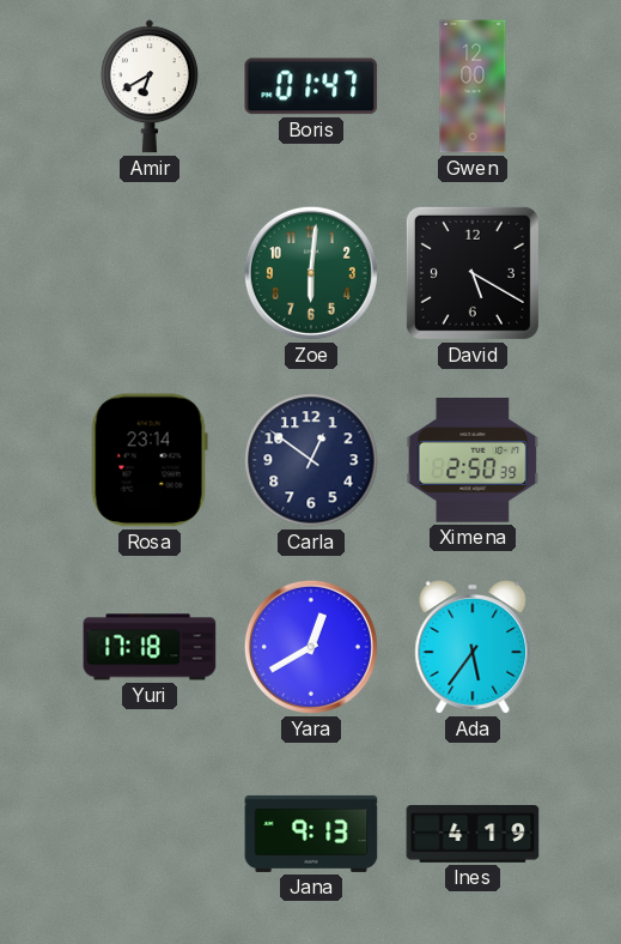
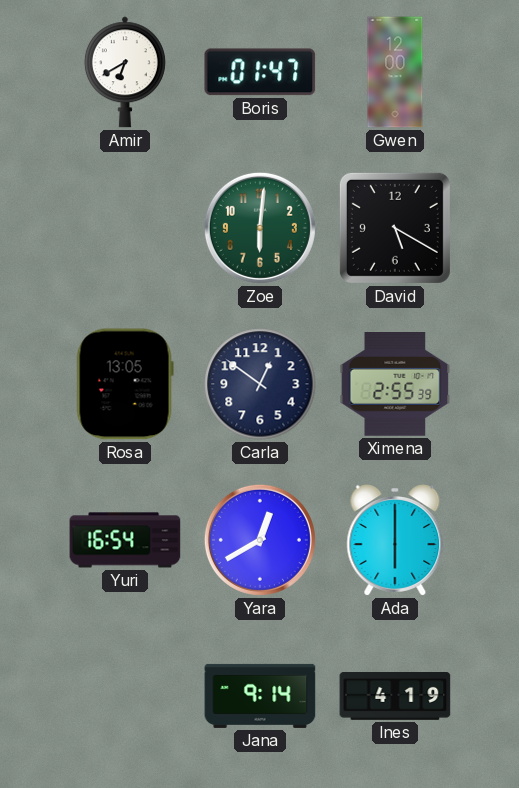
Rosa: 23:14 -> 13:05
Ximena: 2:50 -> 2:55
Yuri: 17:18 -> 16:54
Ada: 5:36 -> 6:00
Jana: 9:13 -> 9:14
